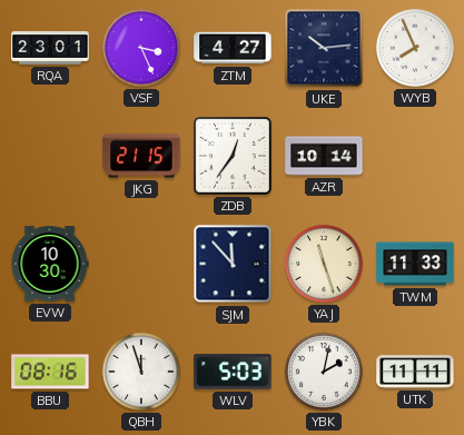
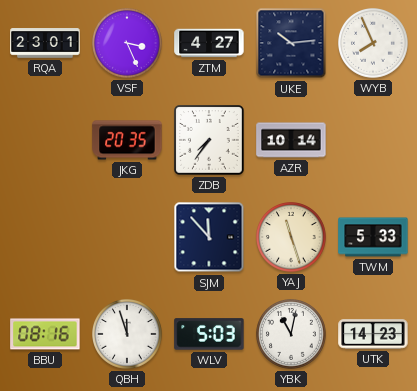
JKG: 21:15 -> 20:35
ZDB: 12:36 -> 7:36
EVW: 10:30 -> none
TWM: 11:33 -> 5:33
YBK: 2:02 -> 11:02
UTK: 11:11 -> 14:23
